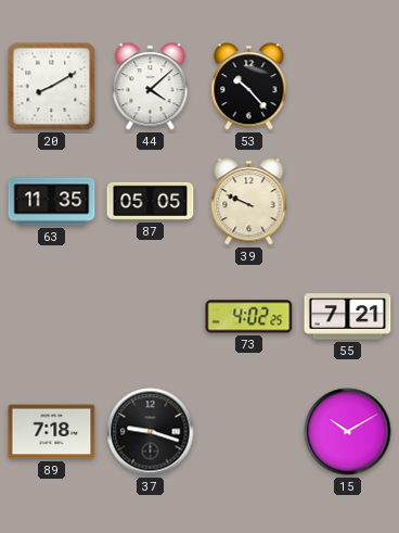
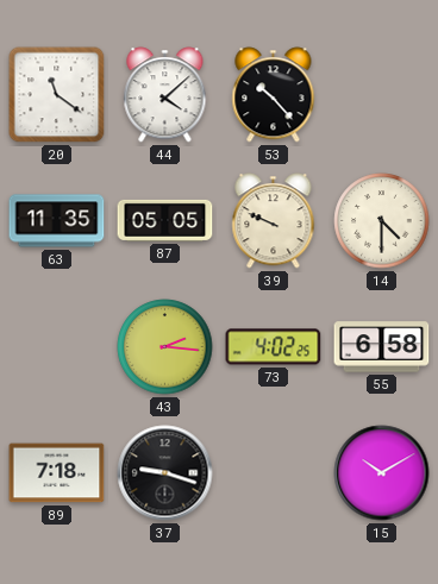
20: 8:10 -> 11:21
14: none -> 4:30
43: none -> 2:16
55: 7:21 -> 6:58
